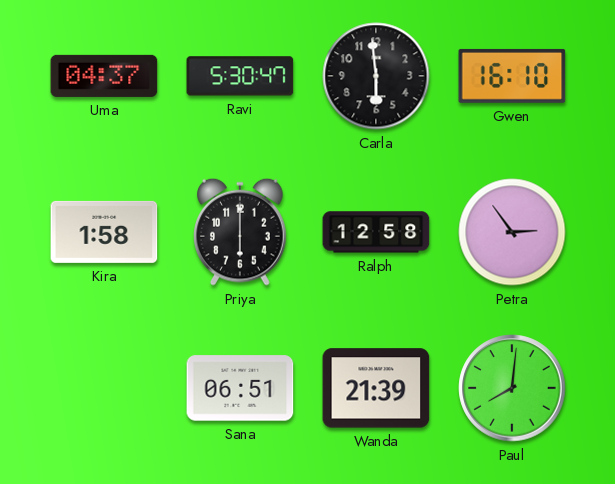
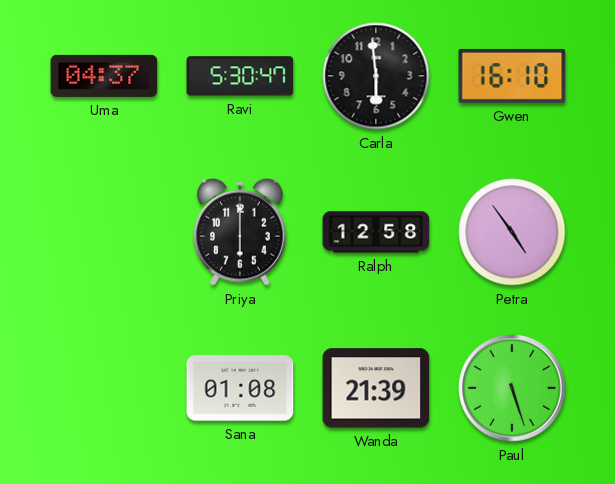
Kira: 1:58 -> none
Petra: 2:54 -> 4:54
Sana: 06:51 -> 01:08
Paul: 8:01 -> 5:27
